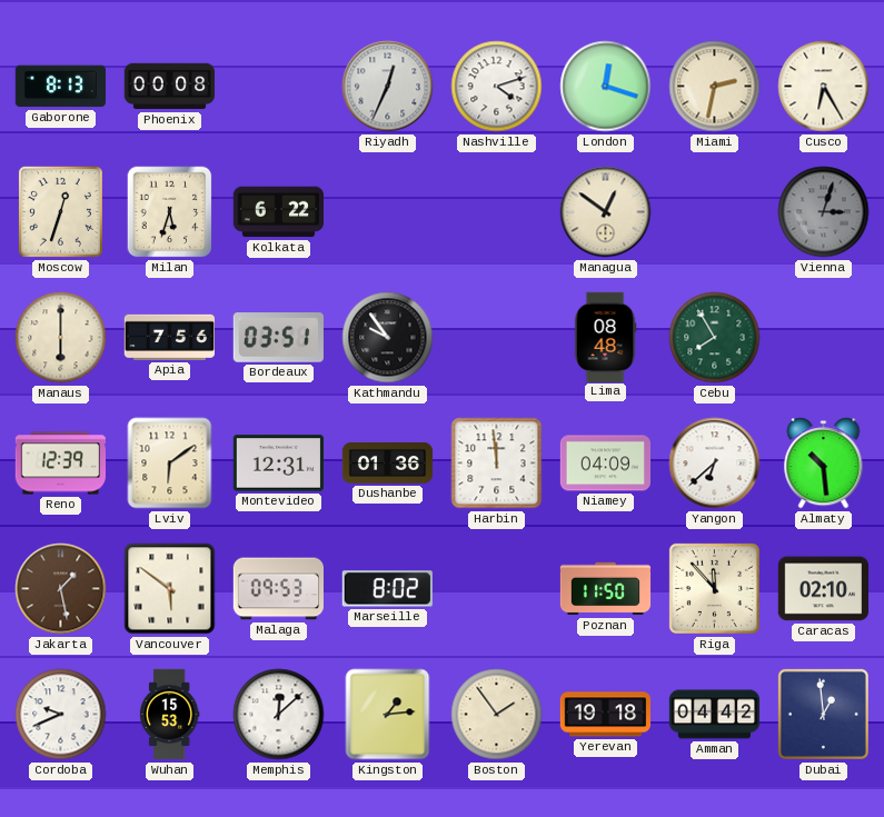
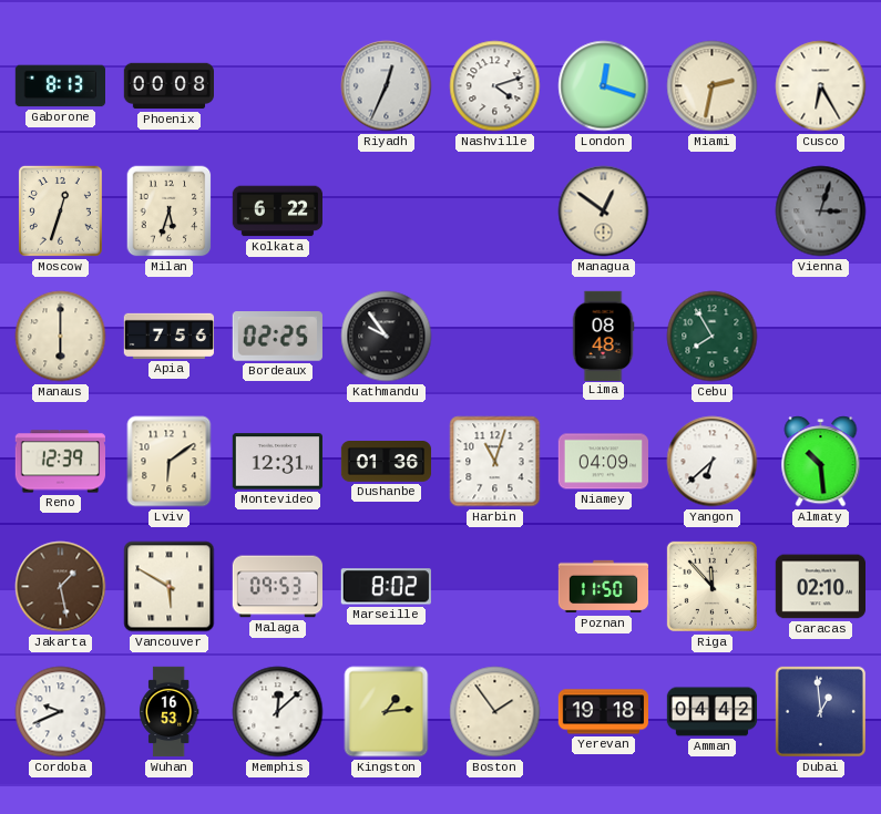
Bordeaux: 03:51 -> 02:25
Harbin: 11:59 -> 11:03
Vancouver: 5:51 -> 5:50
Wuhan: 15:53 -> 16:53
